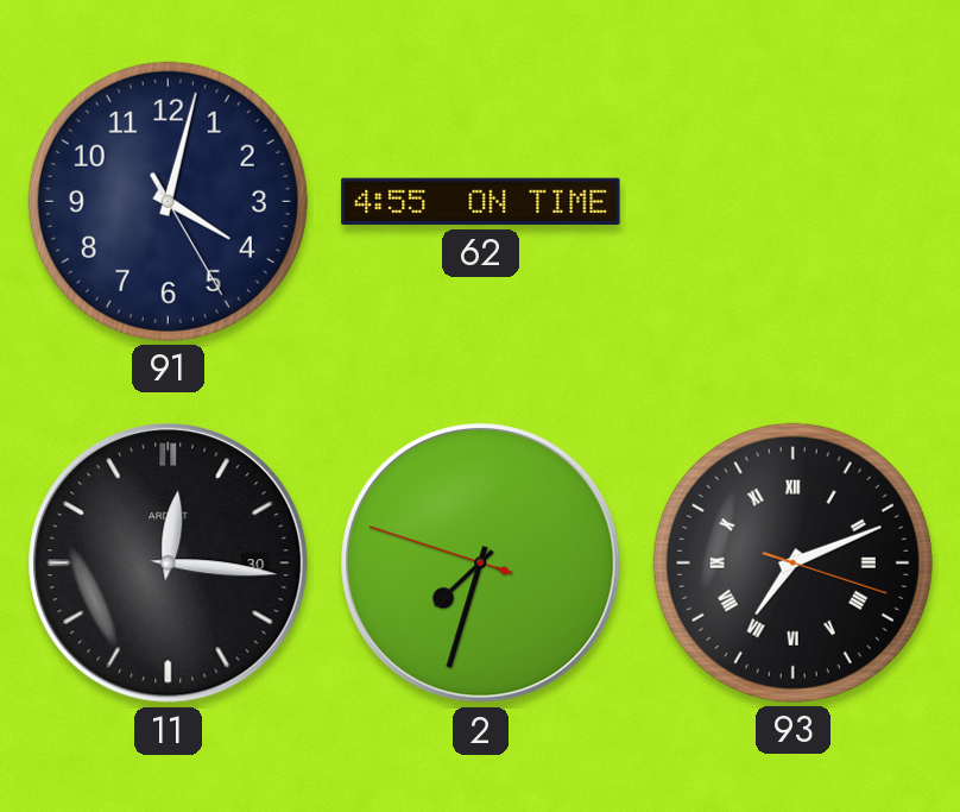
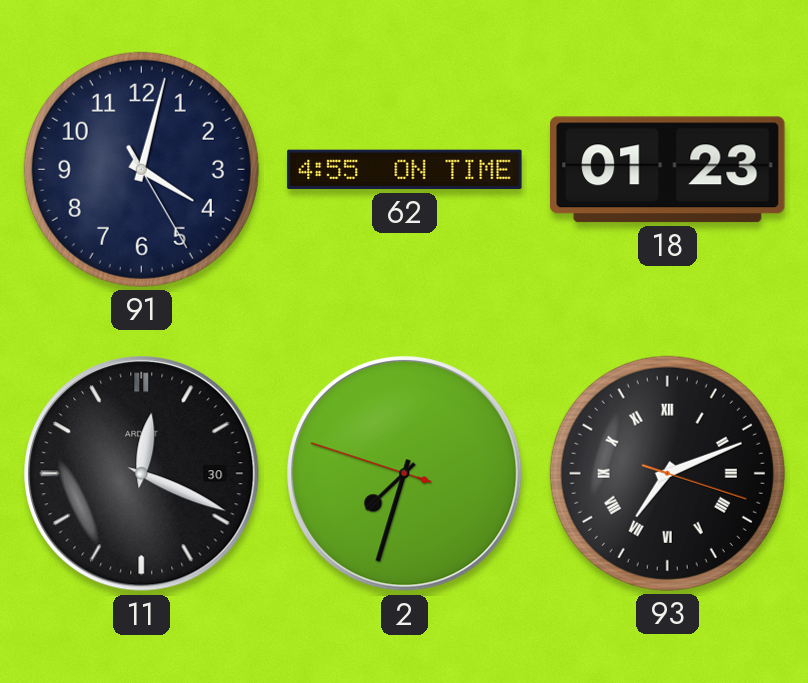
18: none -> 01:23
11: 12:16 -> 12:19
